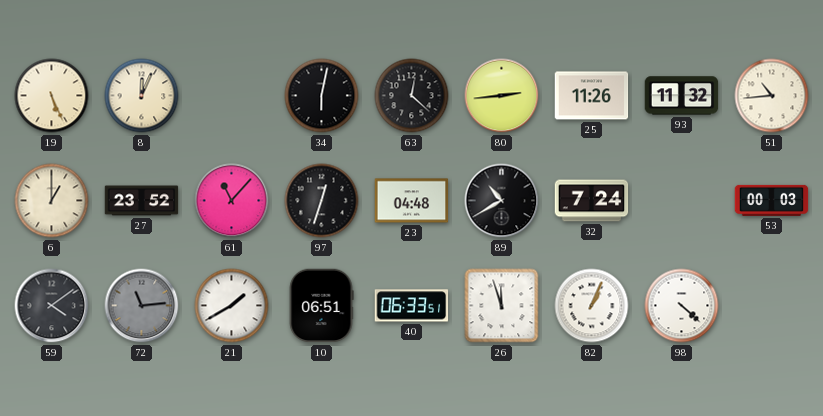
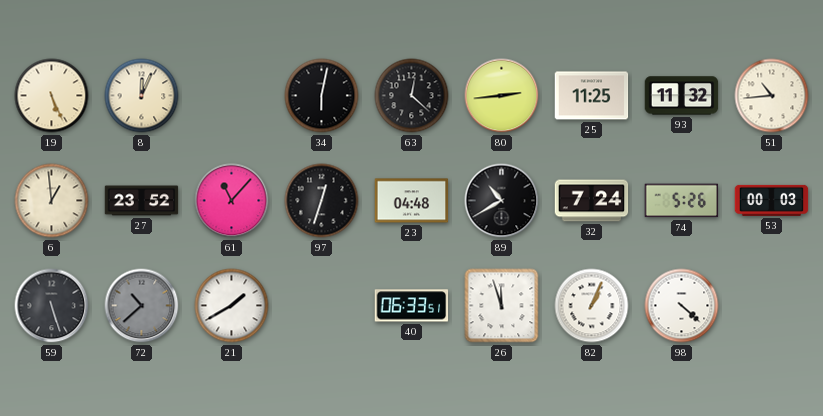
25: 11:26 -> 11:25
6: 1:00 -> 12:59
74: none -> 5:26
59: 4:09 -> 5:27
72: 11:14 -> 10:38
10: 06:51 -> none
